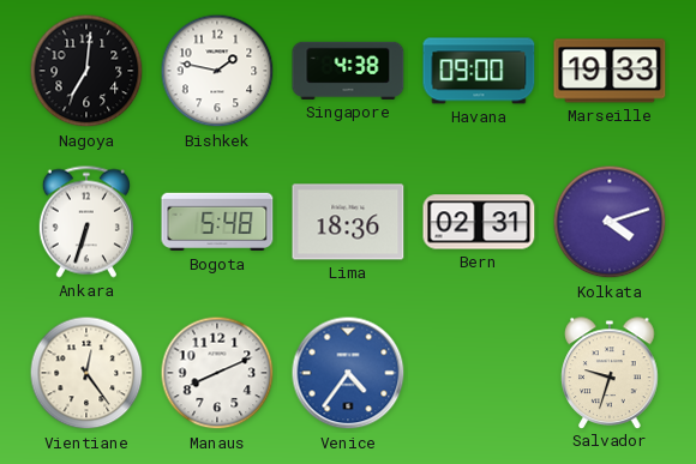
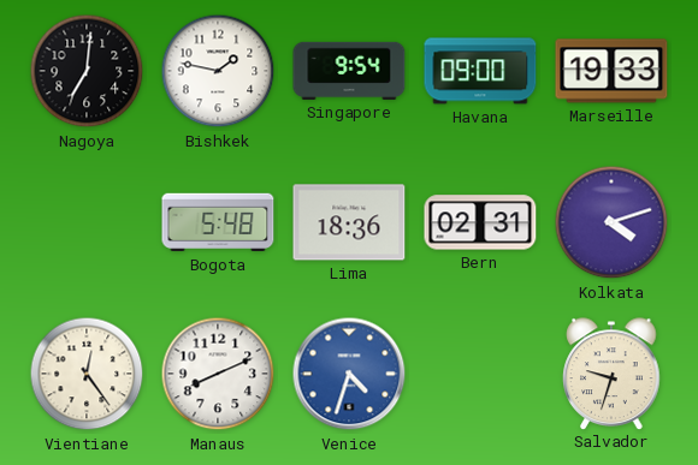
Singapore: 4:38 -> 9:54
Ankara: 6:33 -> none
Venice: 4:36 -> 4:33
